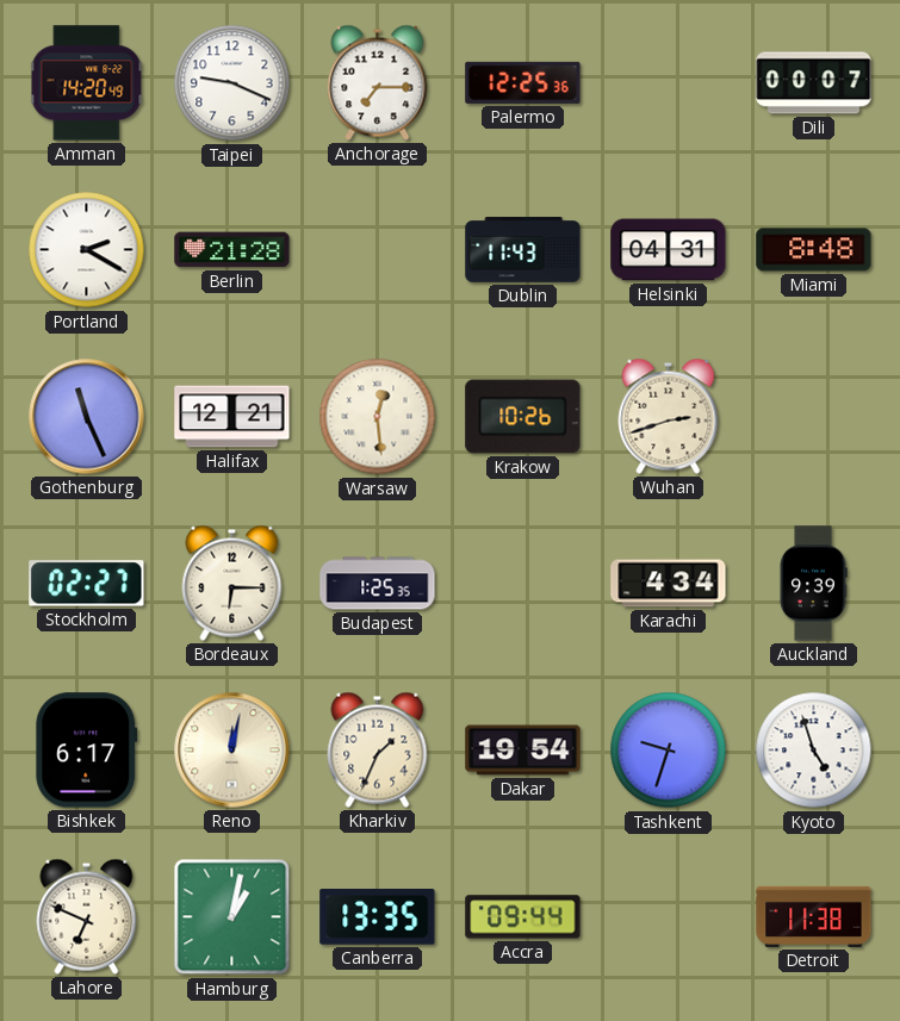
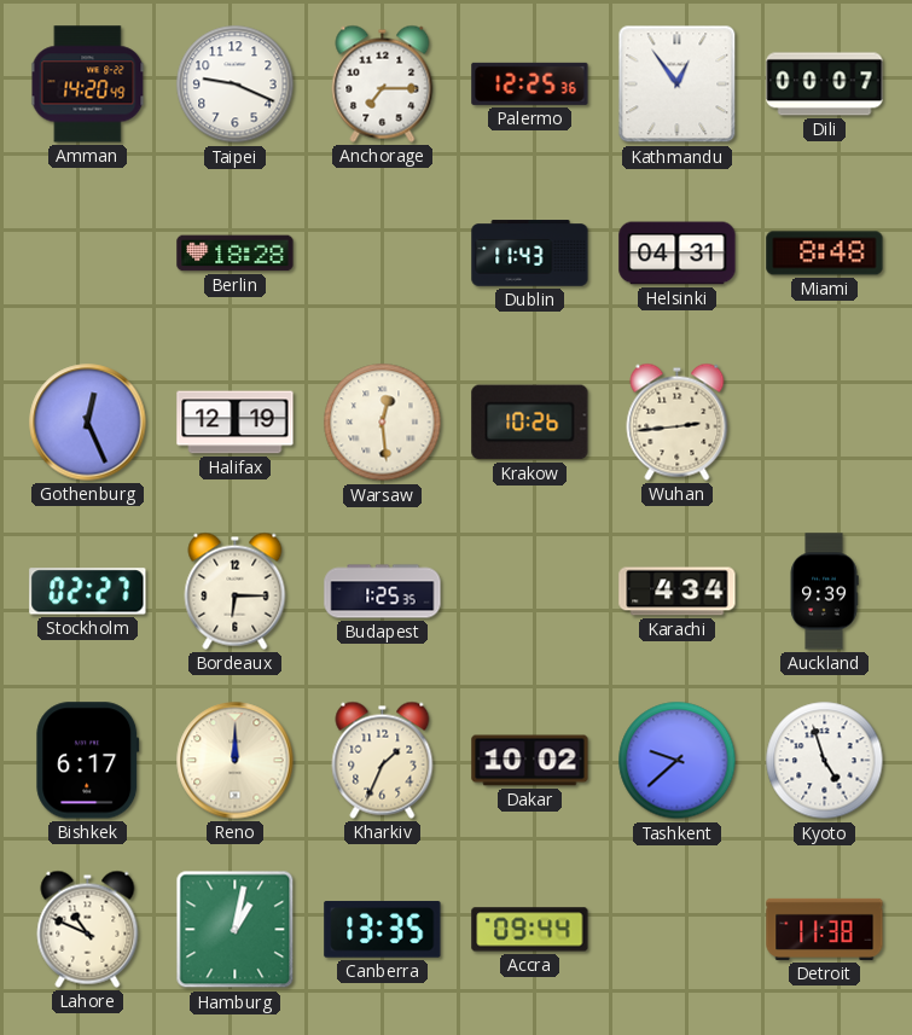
Kathmandu: none -> 12:54
Portland: 2:20 -> none
Berlin: 21:28 -> 18:28
Gothenburg: 11:26 -> 12:26
Halifax: 12:21 -> 12:19
Wuhan: 2:42 -> 2:44
Reno: 12:02 -> 12:00
Dakar: 19:54 -> 10:02
Tashkent: 9:33 -> 9:38
Lahore: 6:49 -> 10:49
